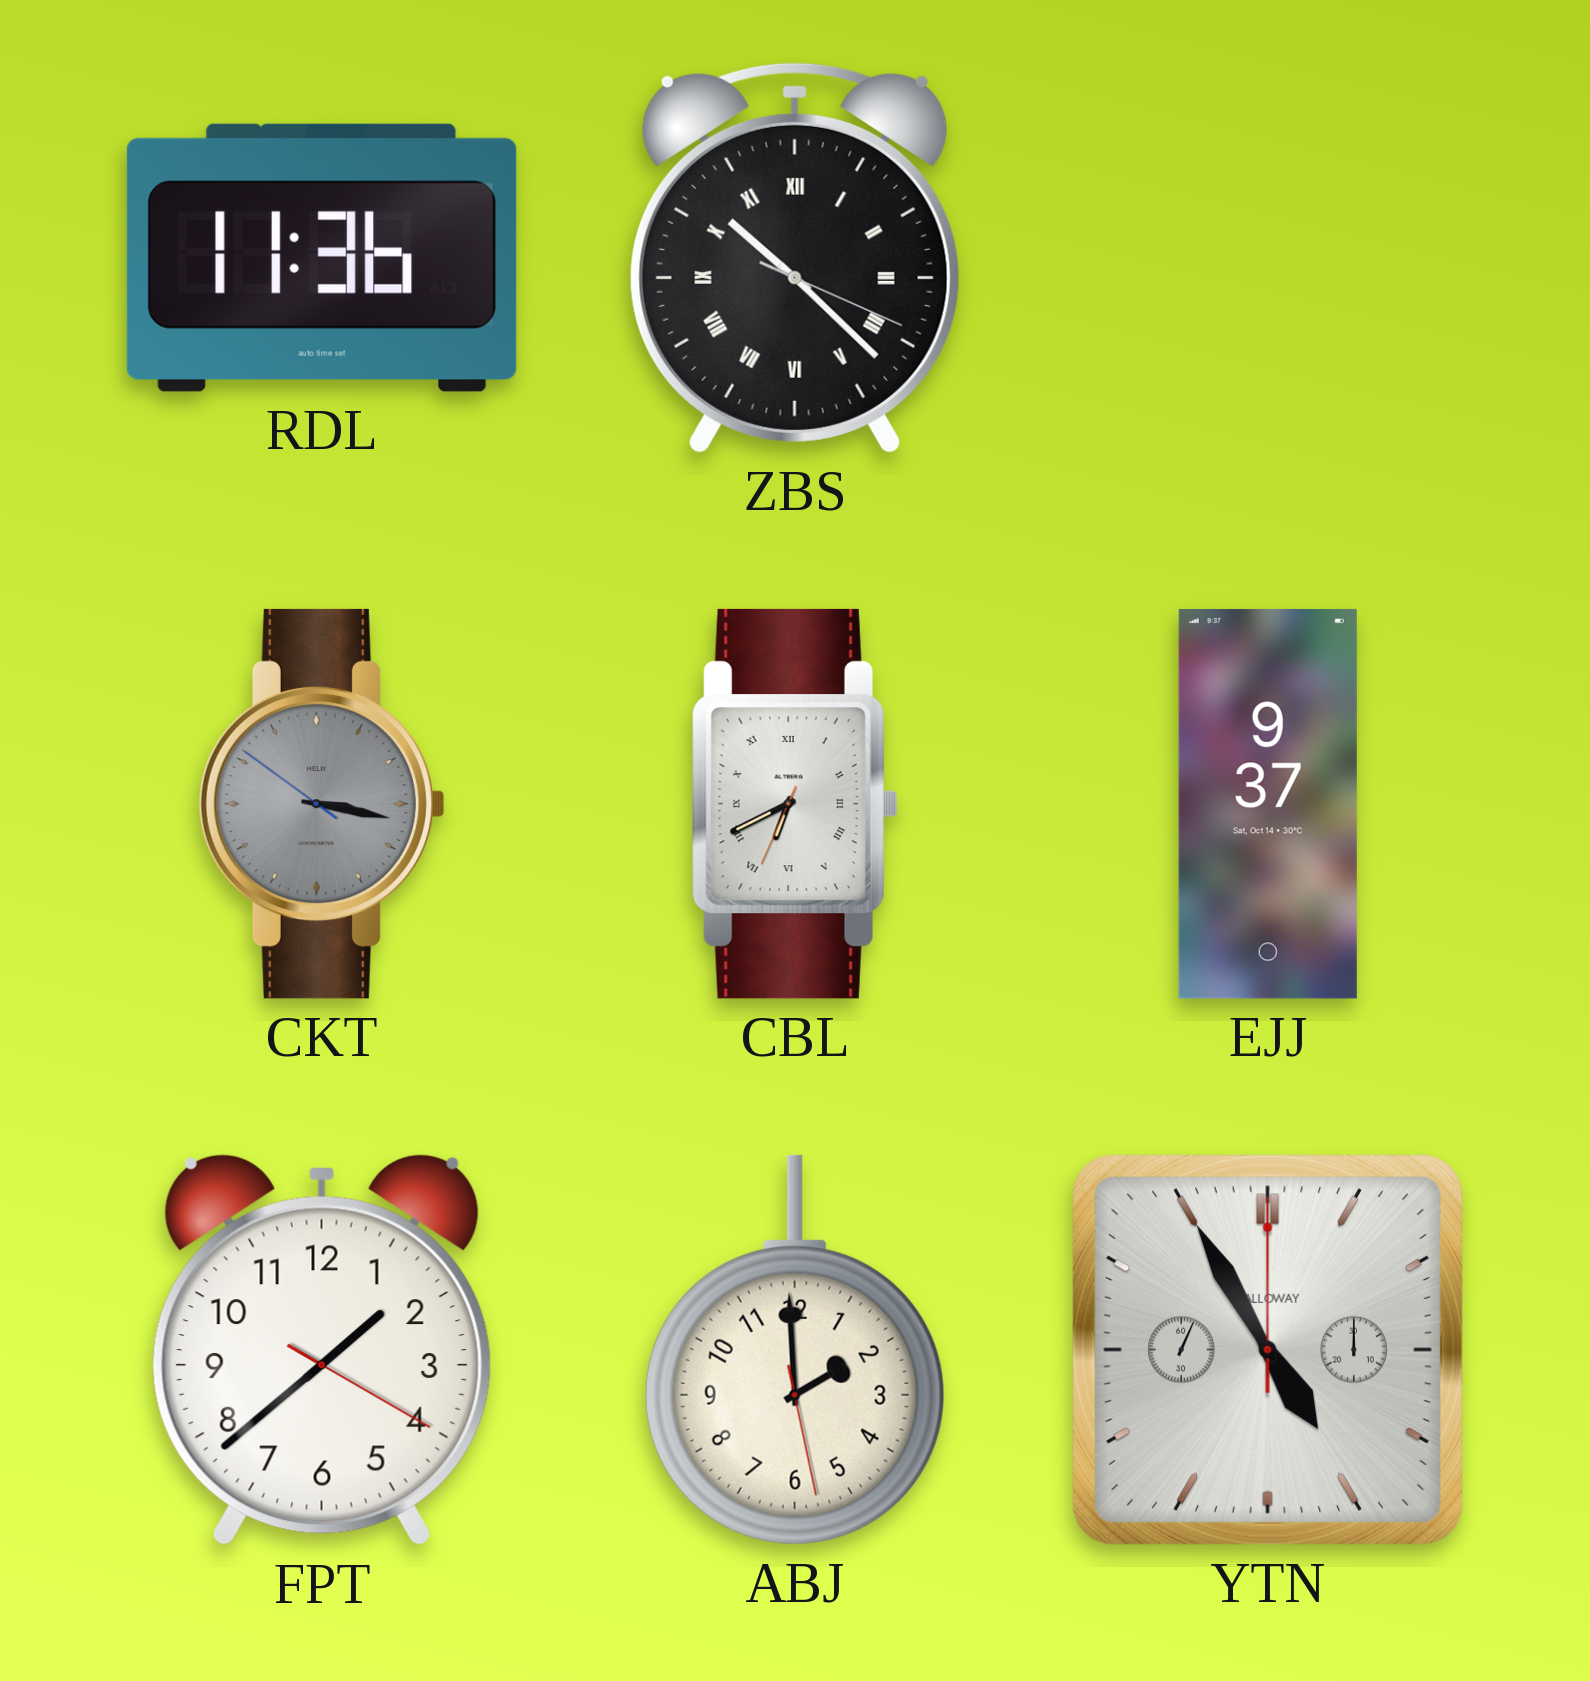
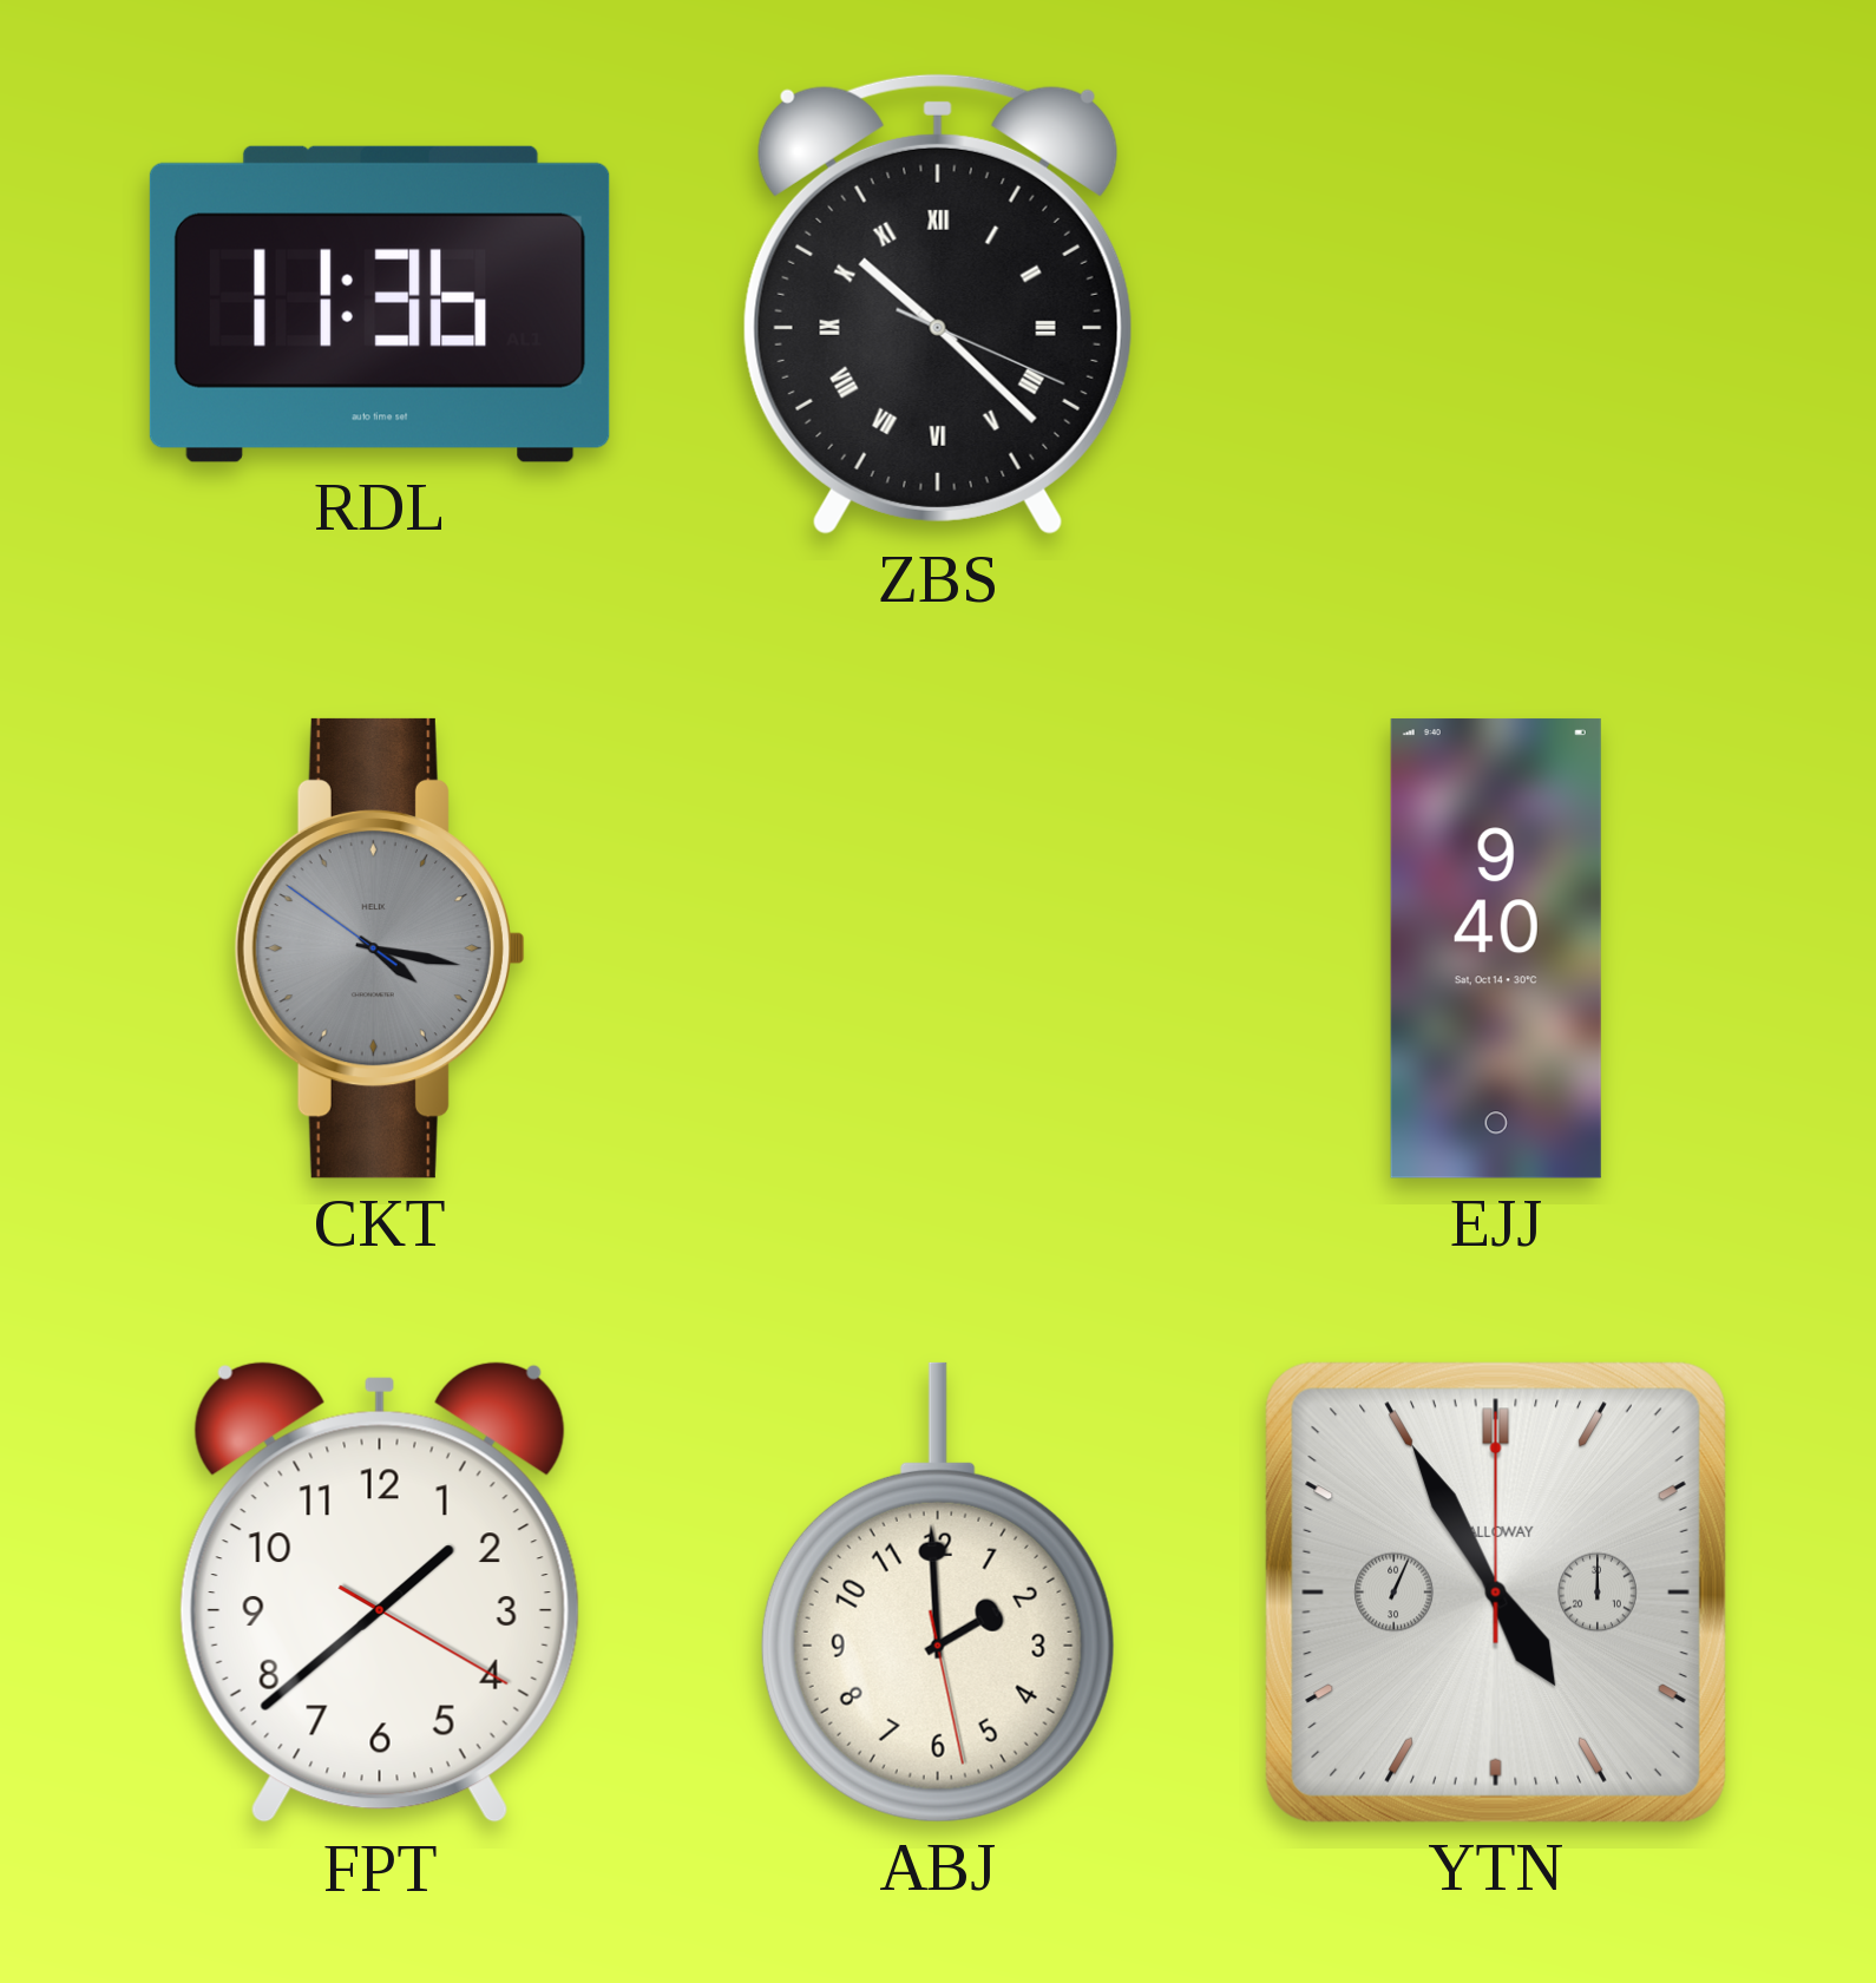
CKT: 3:16 -> 4:16
CBL: 6:40 -> none
EJJ: 9:37 -> 9:40
